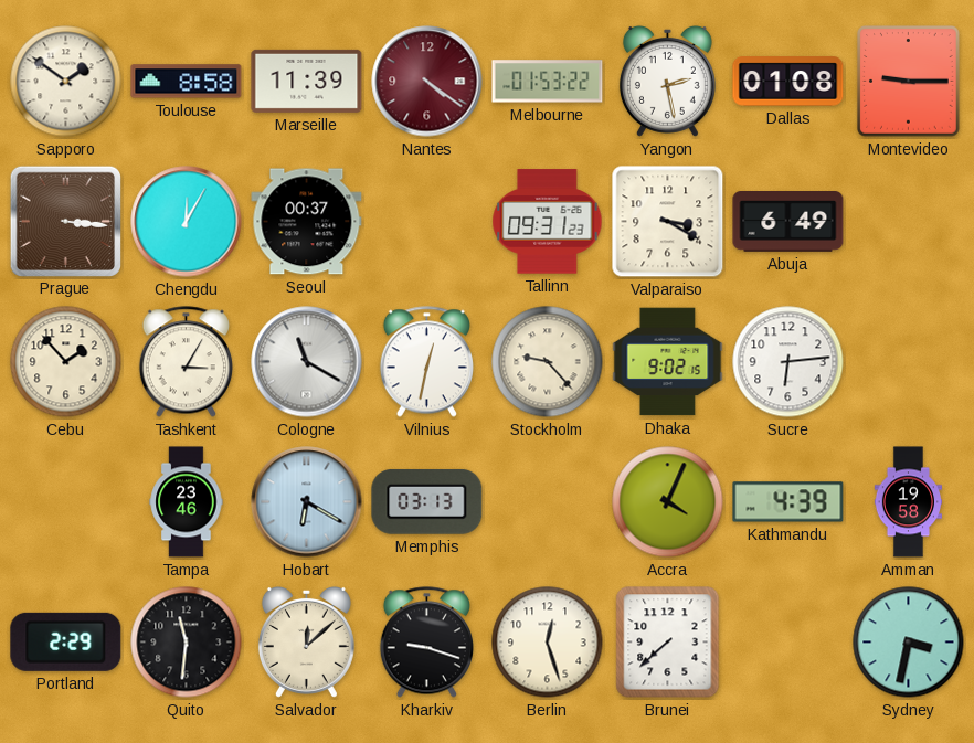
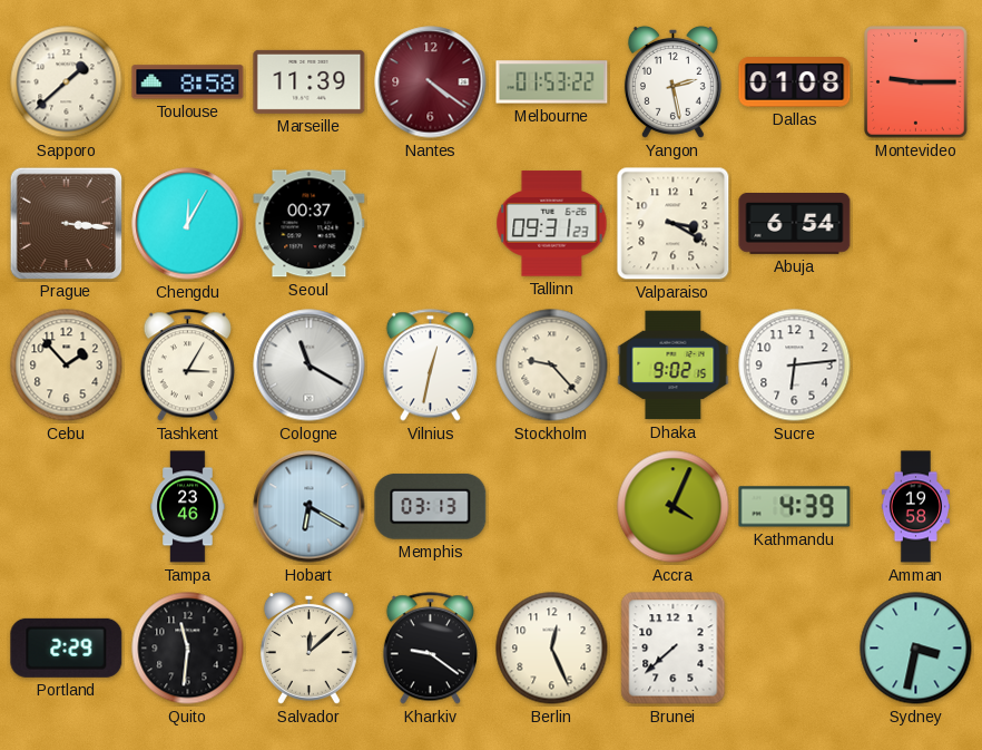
Sapporo: 1:51 -> 1:38
Abuja: 6:49 -> 6:54
Kharkiv: 9:18 -> 9:21
Berlin: 12:27 -> 12:26
